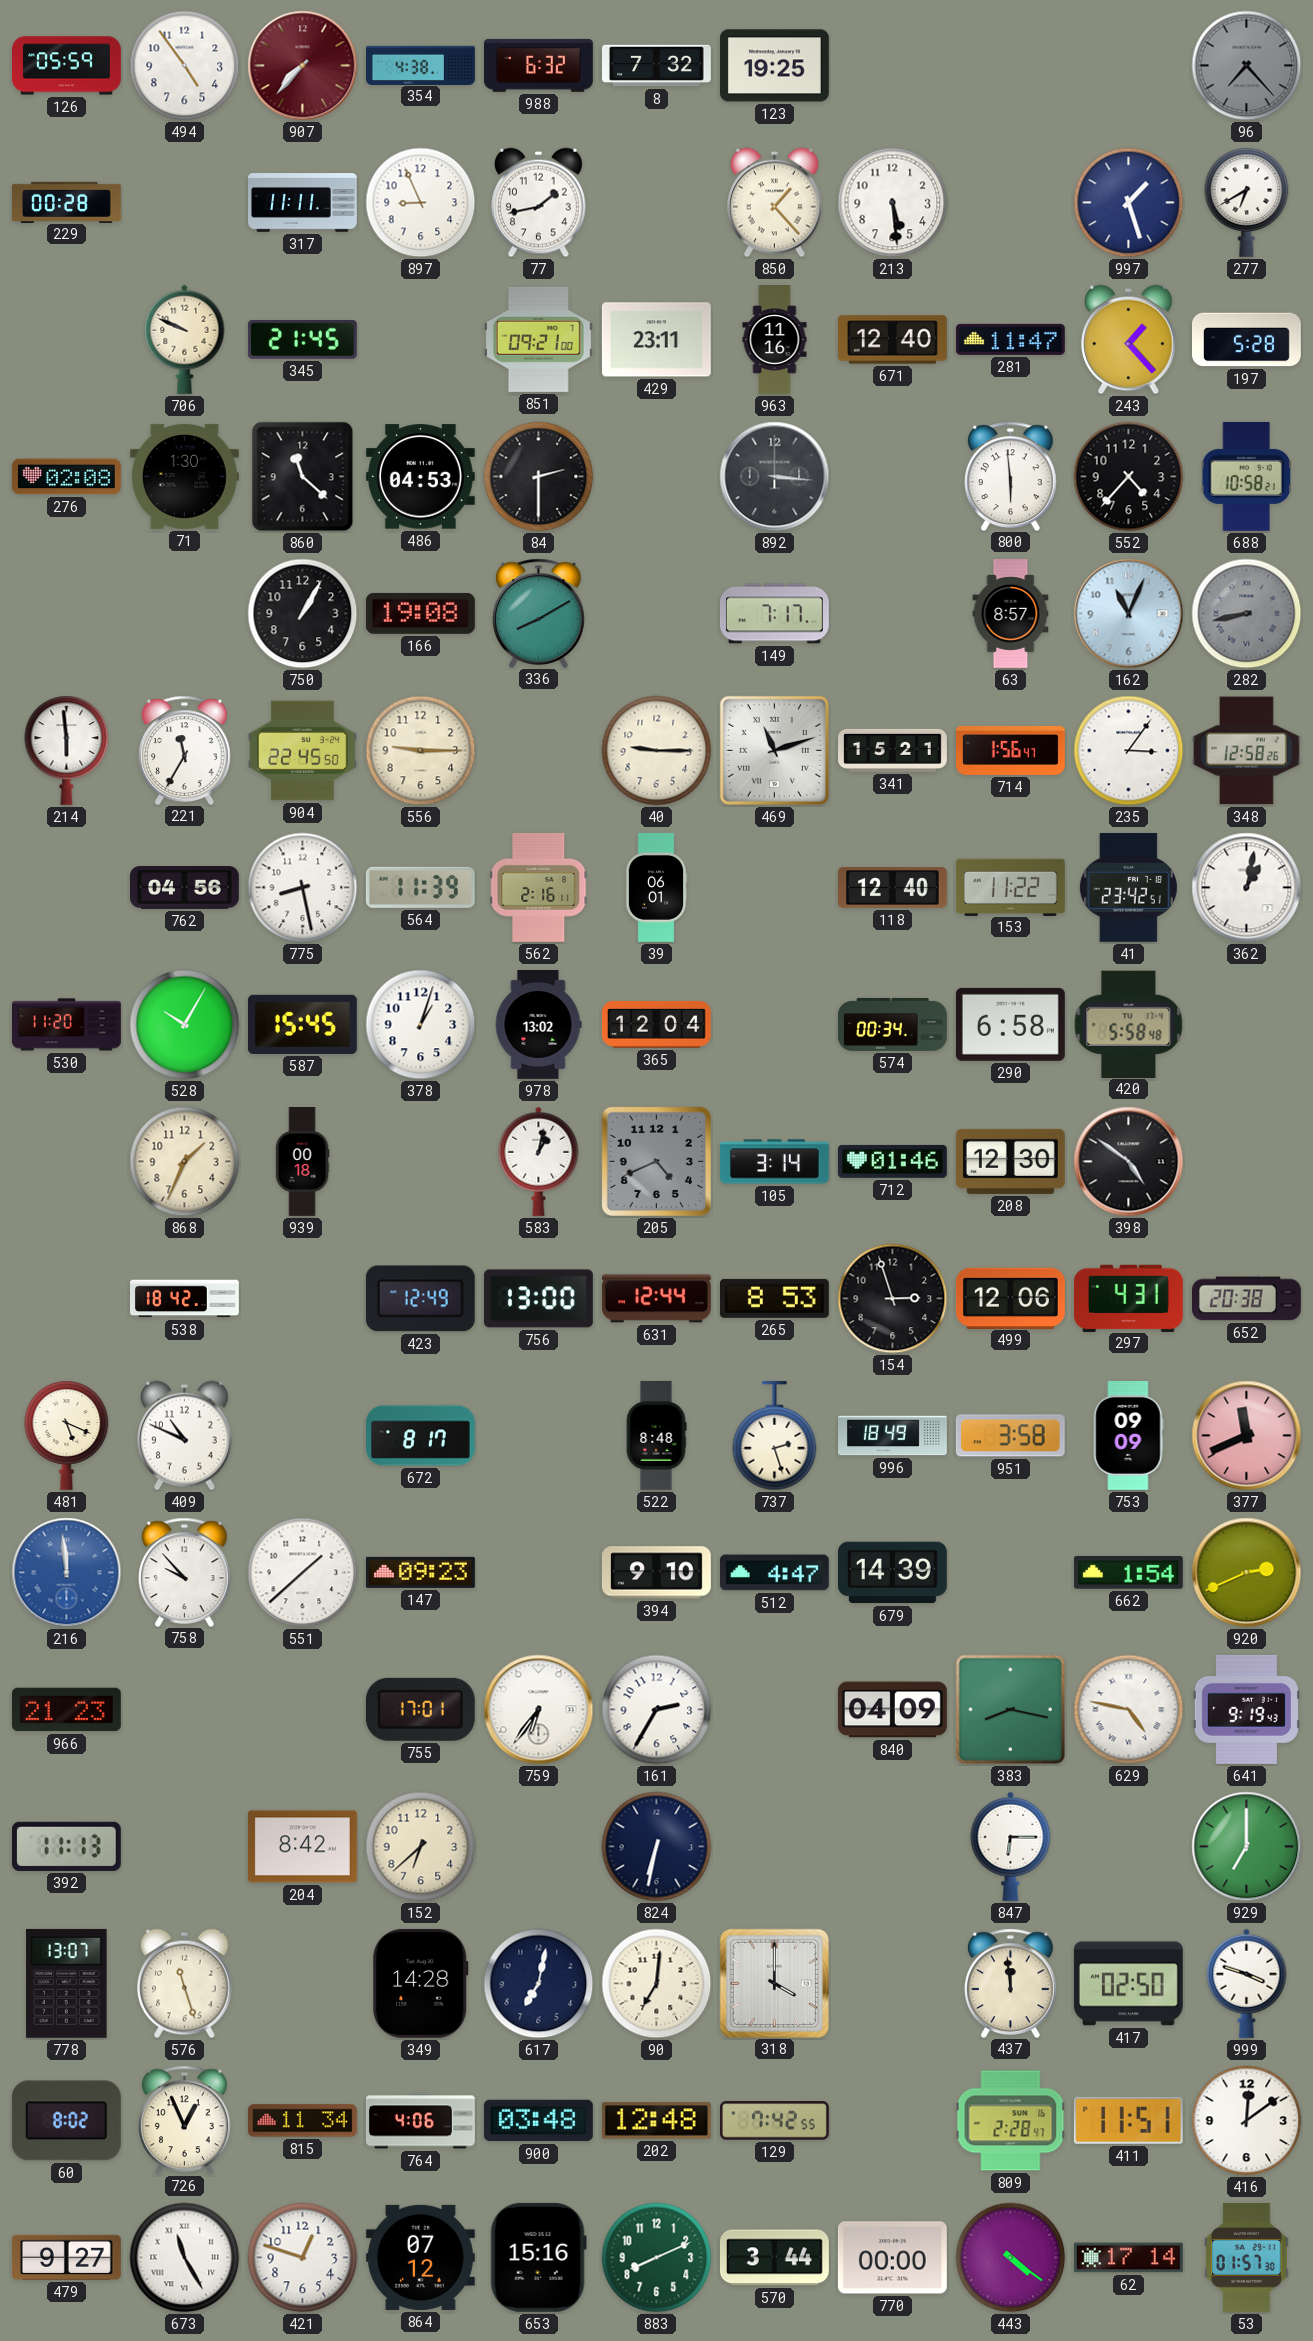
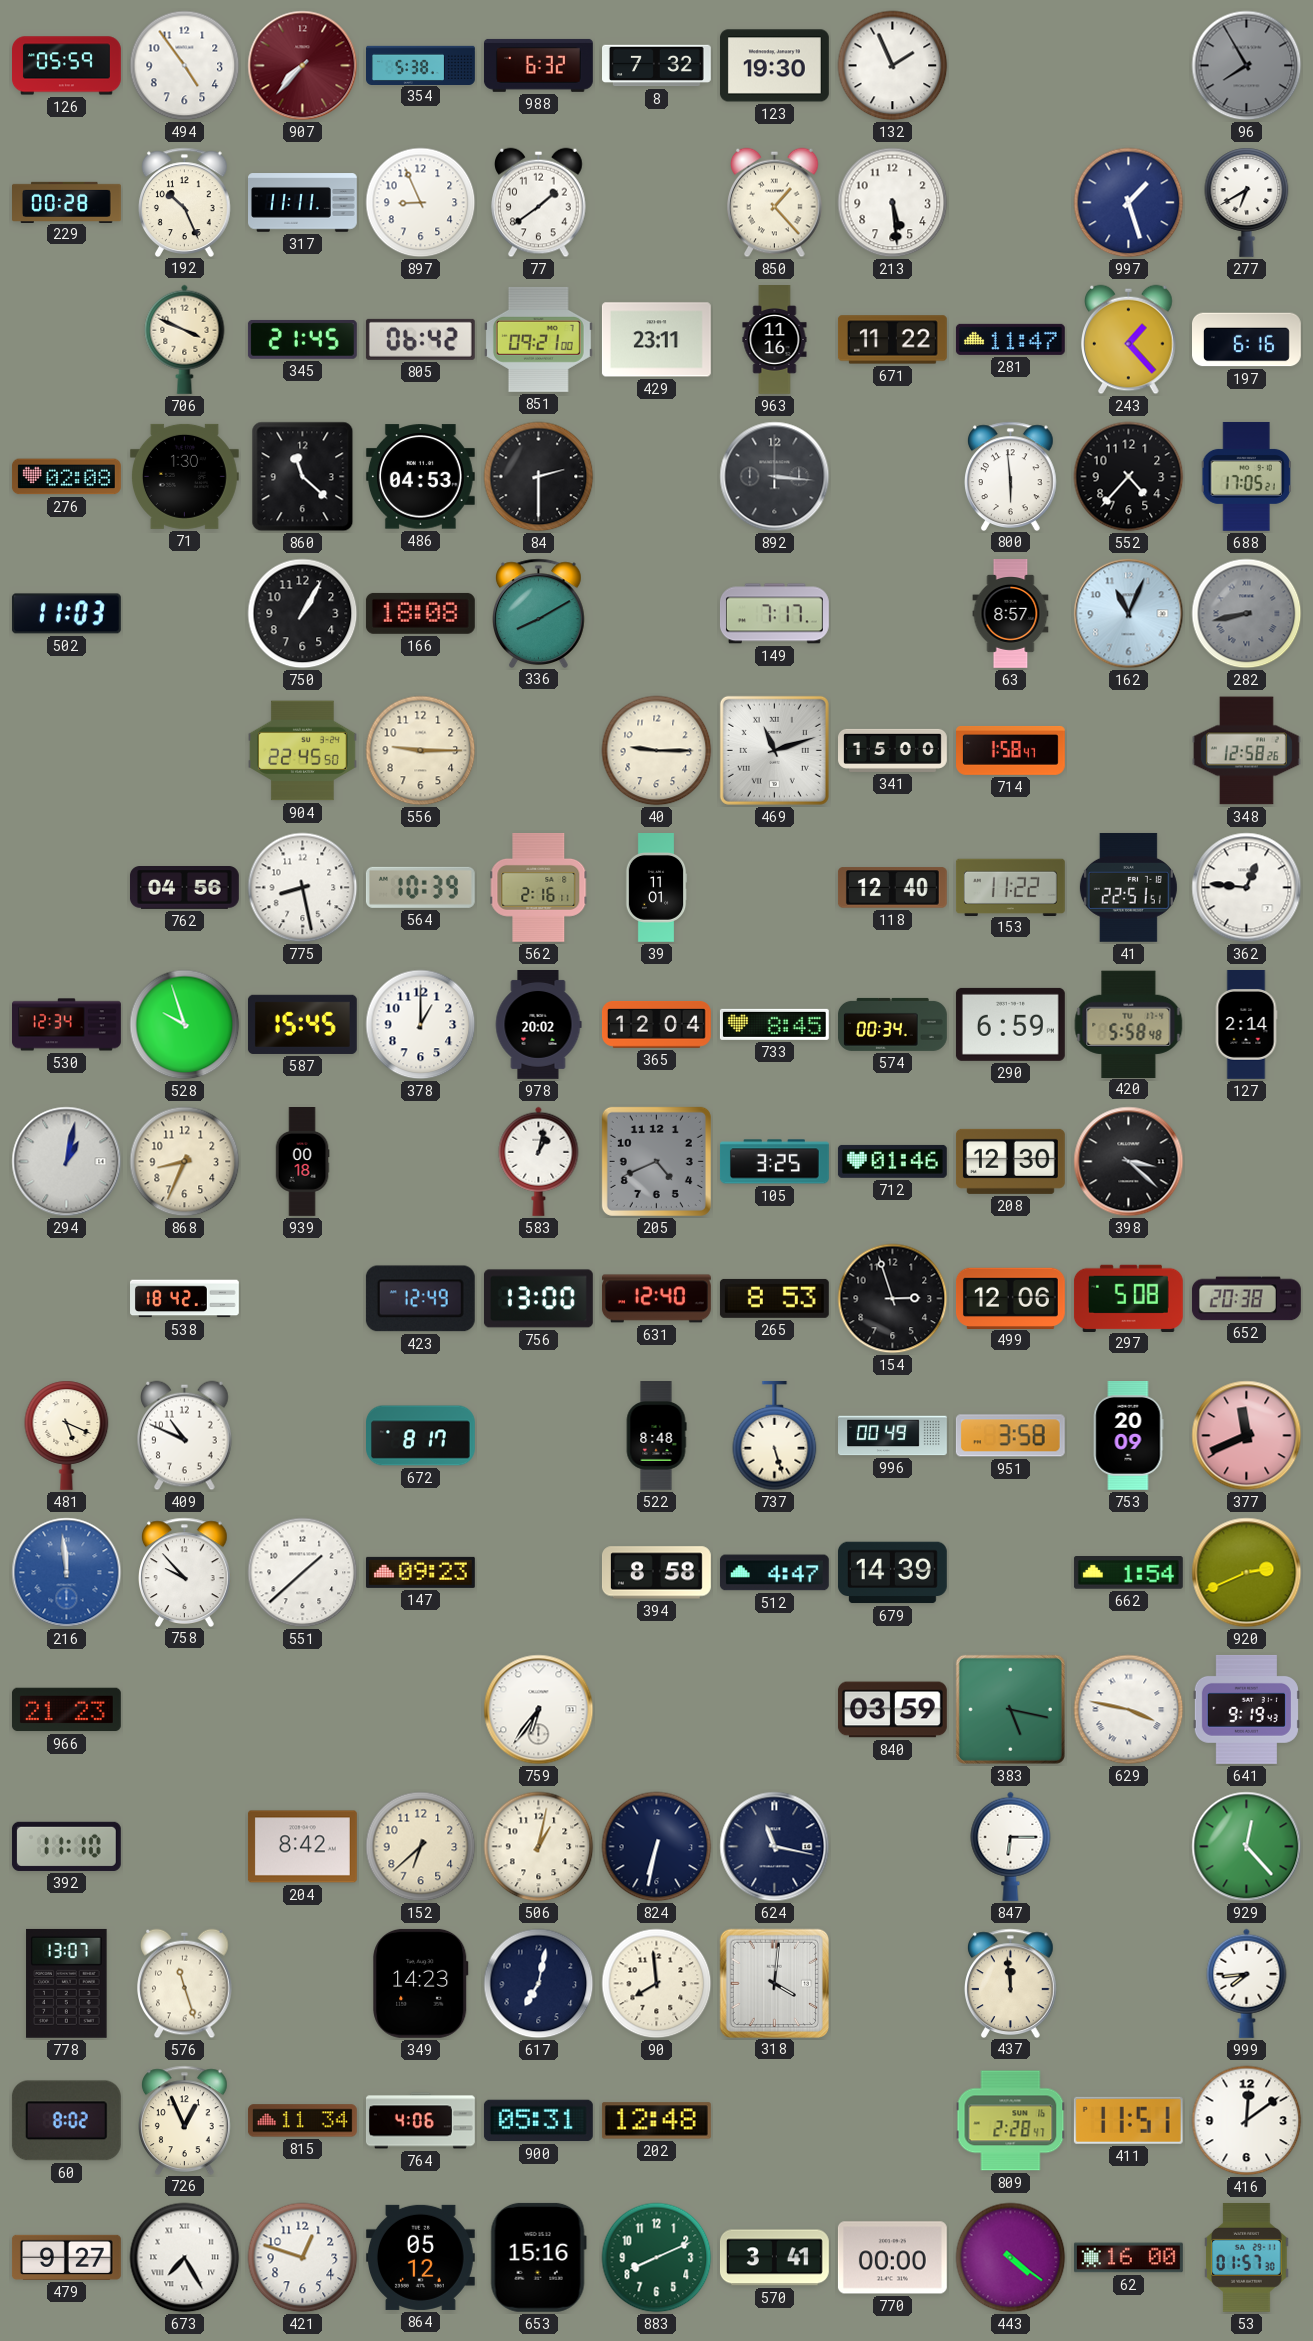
354: 4:38 -> 5:38
123: 19:25 -> 19:30
132: none -> 1:56
96: 7:23 -> 7:55
192: none -> 10:26
77: 1:43 -> 1:39
706: 9:49 -> 3:49
805: none -> 06:42
671: 12:40 -> 11:22
197: 5:28 -> 6:16
688: 10:58 -> 17:05
502: none -> 11:03
166: 19:08 -> 18:08
214: 5:59 -> none
221: 11:35 -> none
341: 15:21 -> 15:00
714: 1:56 -> 1:58
235: 3:06 -> none
564: 11:39 -> 10:39
39: 06:01 -> 11:01
41: 23:42 -> 22:51
362: 1:02 -> 12:46
530: 11:20 -> 12:34
528: 10:05 -> 9:57
378: 1:03 -> 1:00
978: 13:02 -> 20:02
733: none -> 8:45
290: 6:58 -> 6:59
127: none -> 2:14
294: none -> 1:02
868: 1:34 -> 8:34
105: 3:14 -> 3:25
398: 4:51 -> 3:22
631: 12:44 -> 12:40
297: 4:31 -> 5:08
737: 2:27 -> 5:27
996: 18:49 -> 00:49
753: 09:09 -> 20:09
394: 9:10 -> 8:58
755: 17:01 -> none
161: 2:35 -> none
840: 04:09 -> 03:59
383: 8:17 -> 5:17
629: 4:47 -> 3:47
392: 11:13 -> 11:10
506: none -> 1:02
624: none -> 11:17
929: 7:00 -> 12:23
349: 14:28 -> 14:23
90: 7:01 -> 7:59
318: 4:00 -> 4:01
417: 02:50 -> none
999: 3:48 -> 7:44
900: 03:48 -> 05:31
129: 7:42 -> none
673: 11:25 -> 7:25
864: 07:12 -> 05:12
570: 3:44 -> 3:41
62: 17:14 -> 16:00
